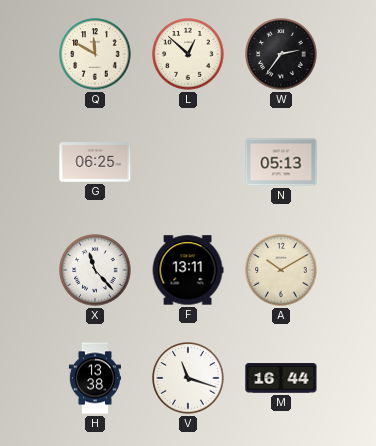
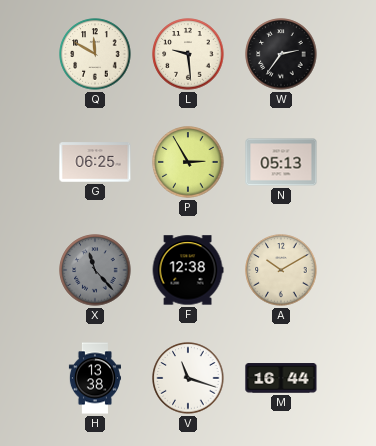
L: 12:52 -> 9:29
P: none -> 2:55
X dial: white -> grey
F: 13:11 -> 12:38
